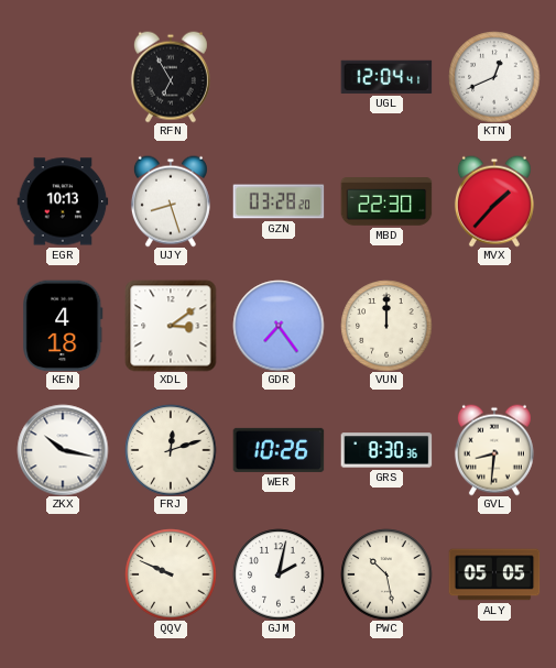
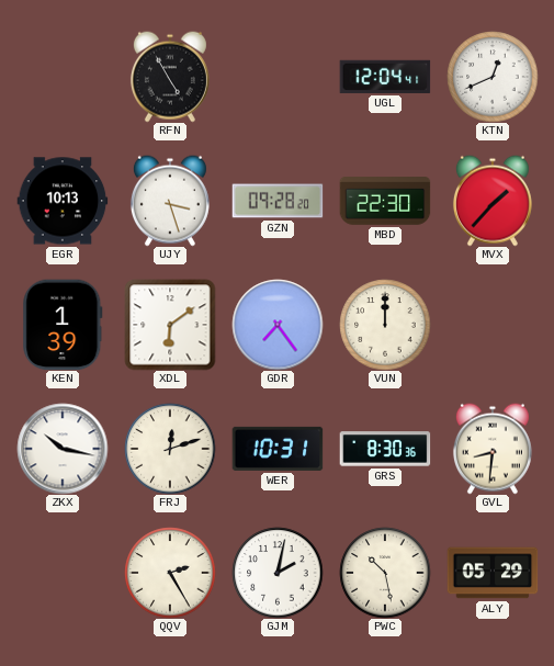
RFN: 6:55 -> 4:55
UJY: 8:27 -> 3:27
GZN: 03:28 -> 09:28
KEN: 4:18 -> 1:39
XDL: 3:09 -> 6:09
WER: 10:26 -> 10:31
QQV: 9:49 -> 2:25
ALY: 05:05 -> 05:29
